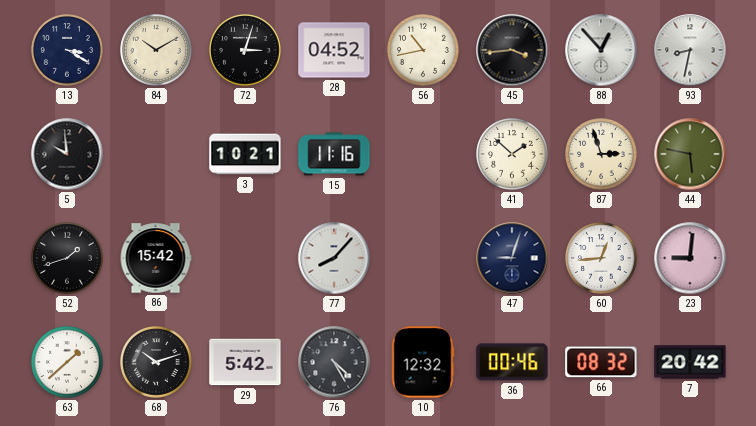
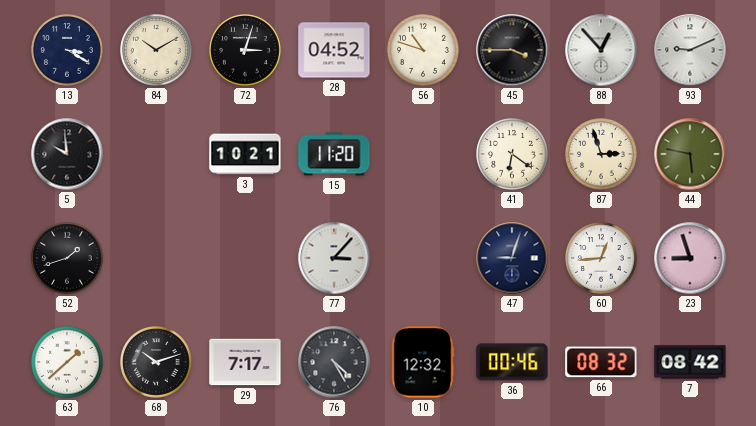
56: 10:43 -> 10:48
45: 3:44 -> 3:45
93: 8:32 -> 9:11
15: 11:16 -> 11:20
41: 1:52 -> 6:21
86: 15:42 -> none
77: 8:07 -> 3:07
23: 9:01 -> 8:57
29: 5:42 -> 7:17
7: 20:42 -> 08:42
